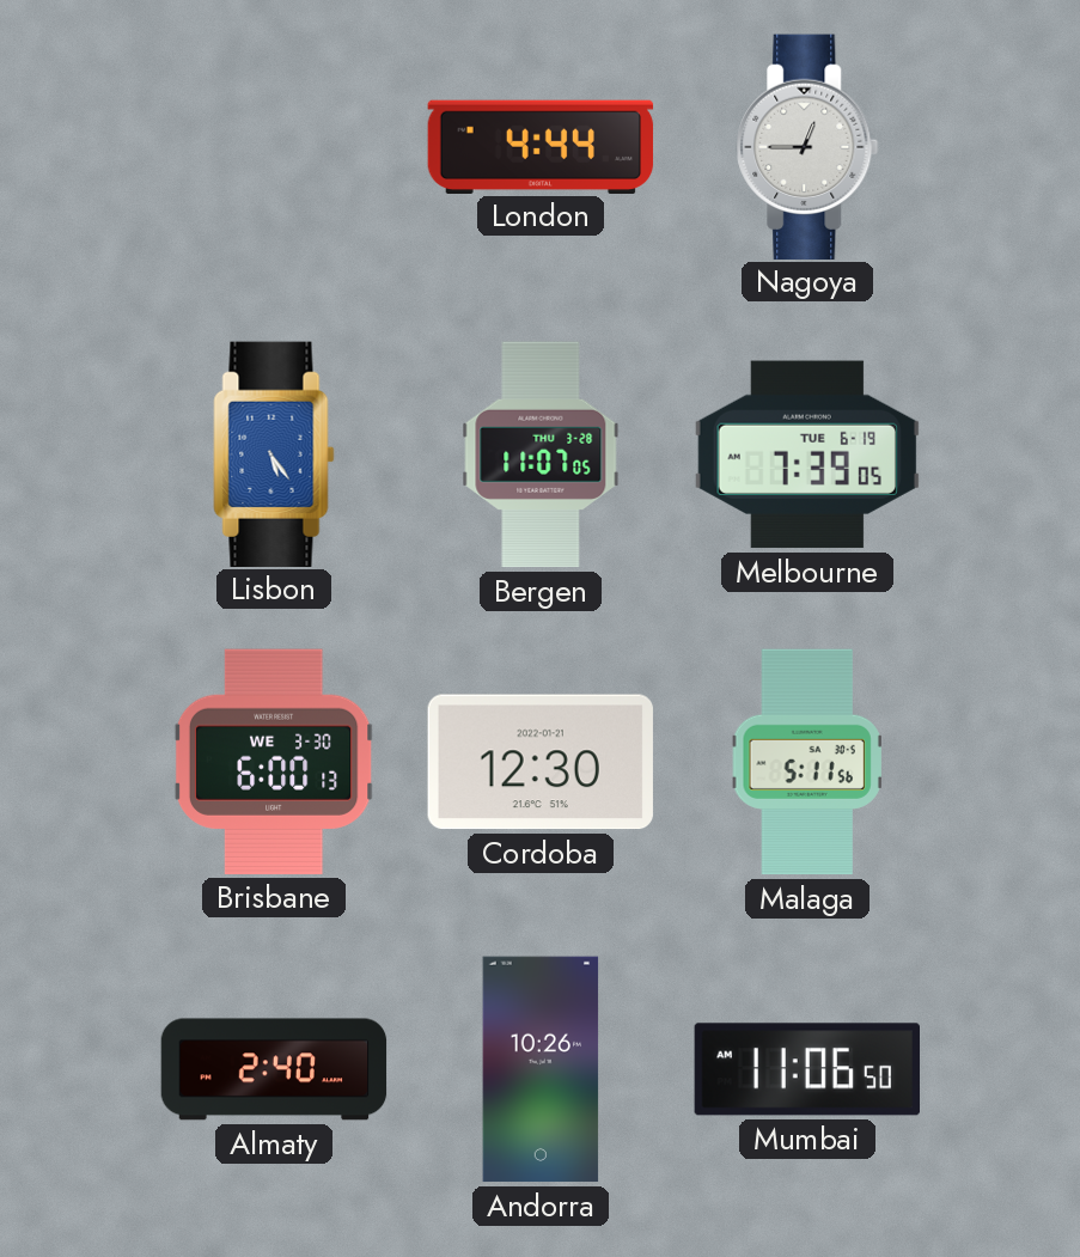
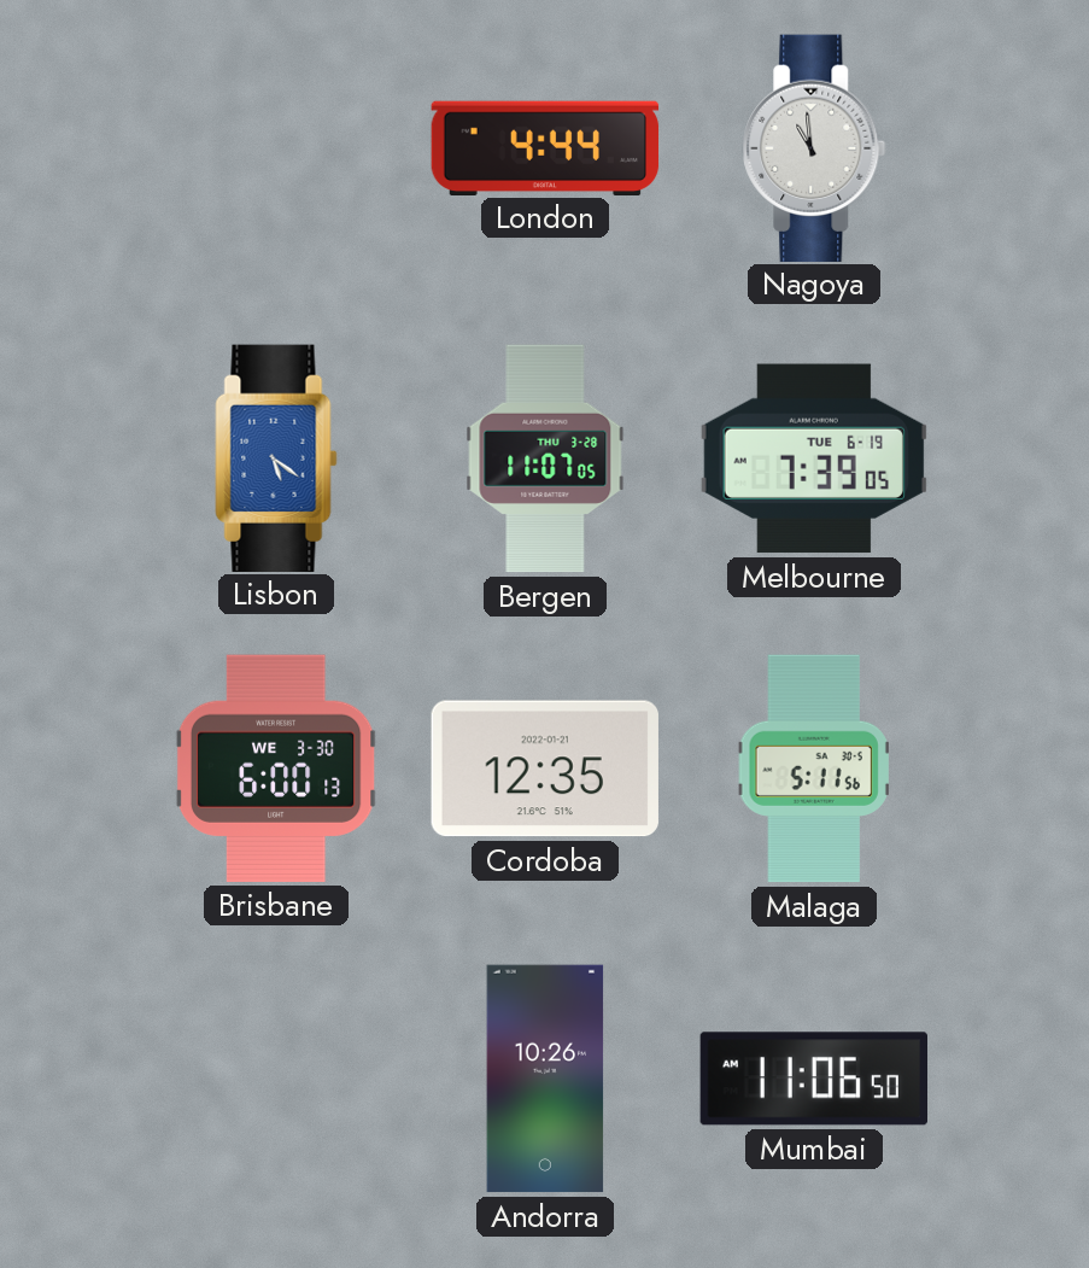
Nagoya: 12:45 -> 10:59
Lisbon: 5:24 -> 5:21
Cordoba: 12:30 -> 12:35
Almaty: 2:40 -> none
